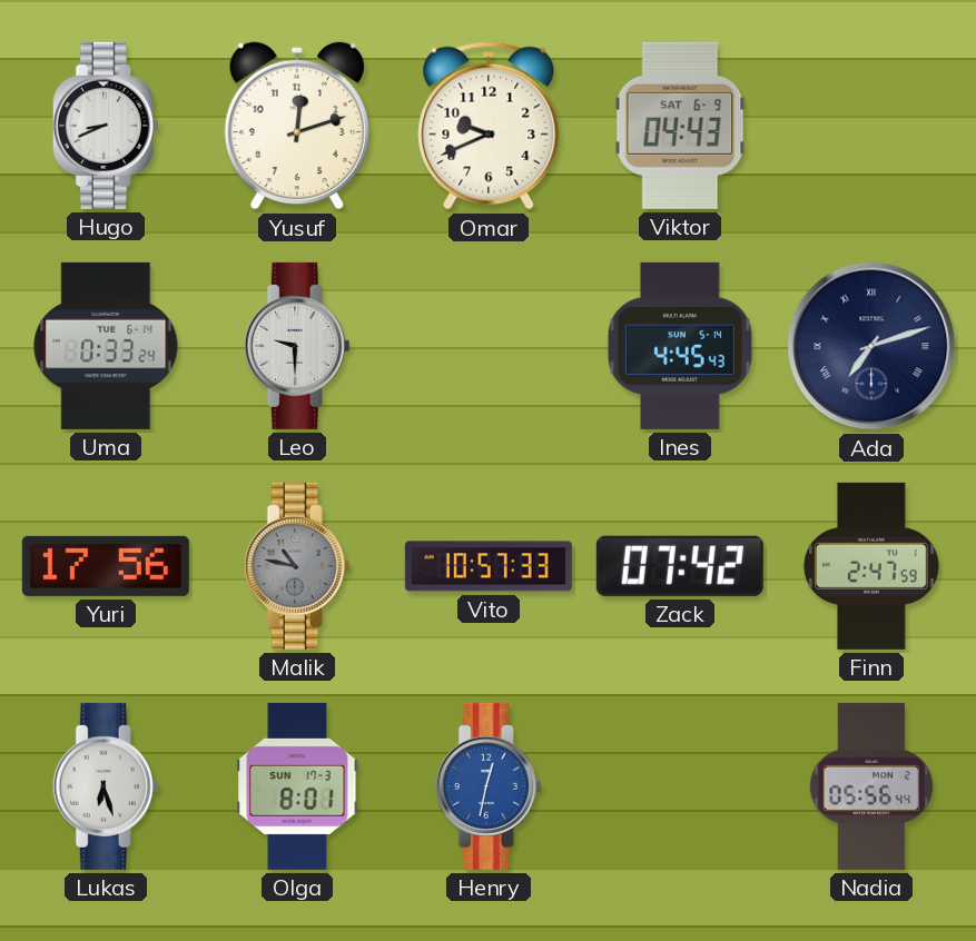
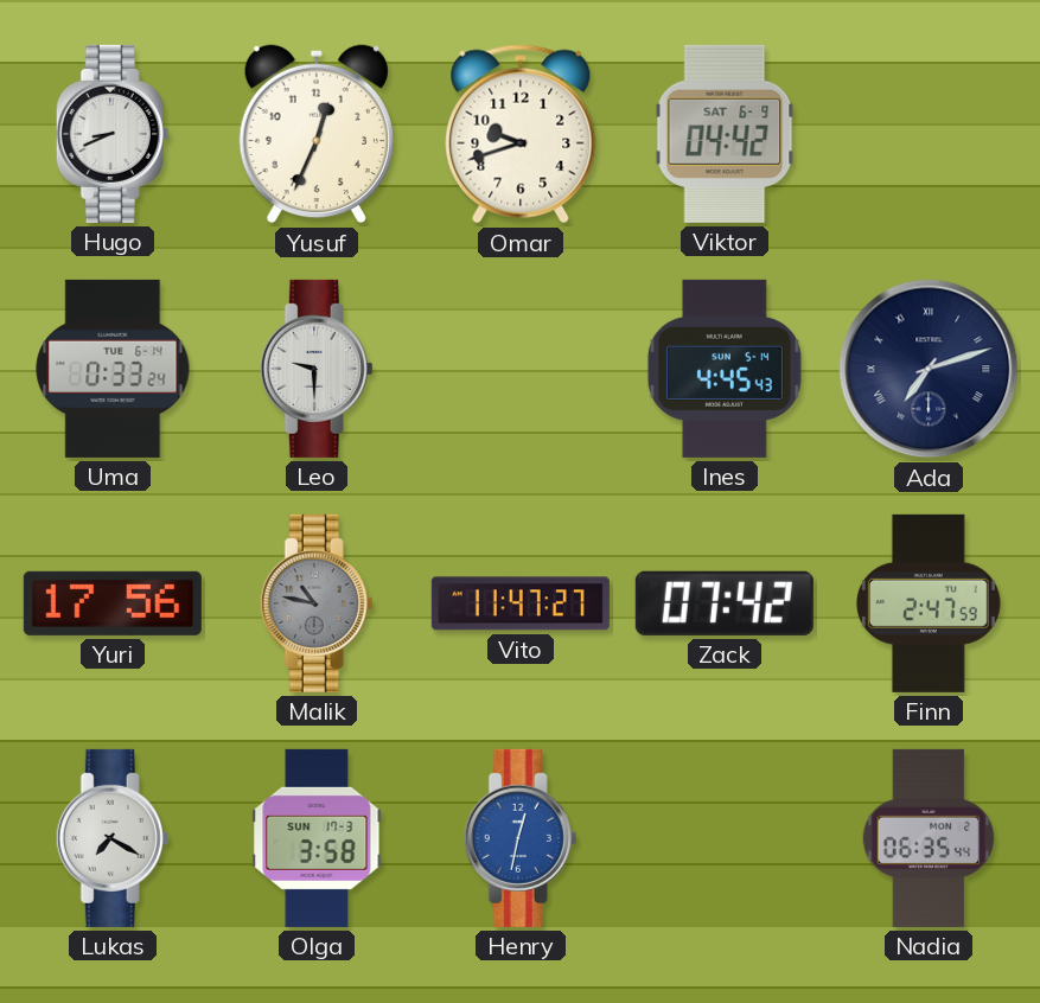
Yusuf: 12:12 -> 12:34
Omar: 9:41 -> 9:42
Viktor: 04:43 -> 04:42
Vito: 10:57 -> 11:47
Lukas: 6:27 -> 7:20
Olga: 8:01 -> 3:58
Nadia: 05:56 -> 06:35
